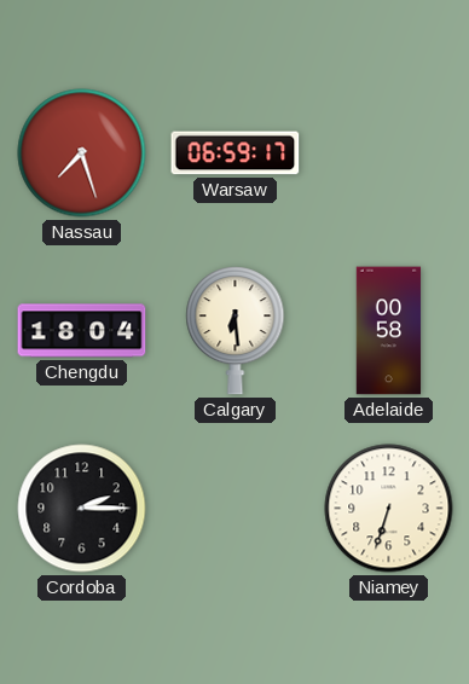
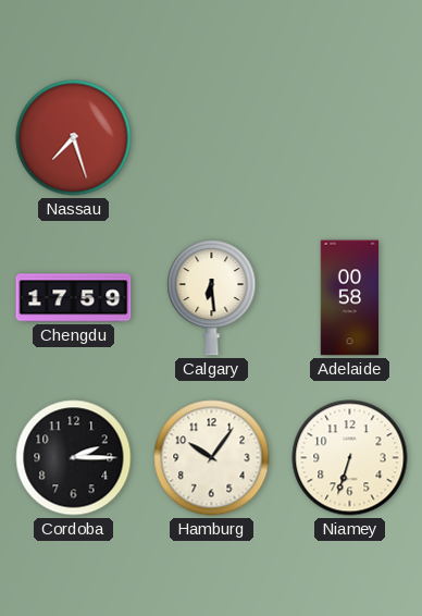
Warsaw: 06:59 -> none
Chengdu: 18:04 -> 17:59
Hamburg: none -> 10:06
